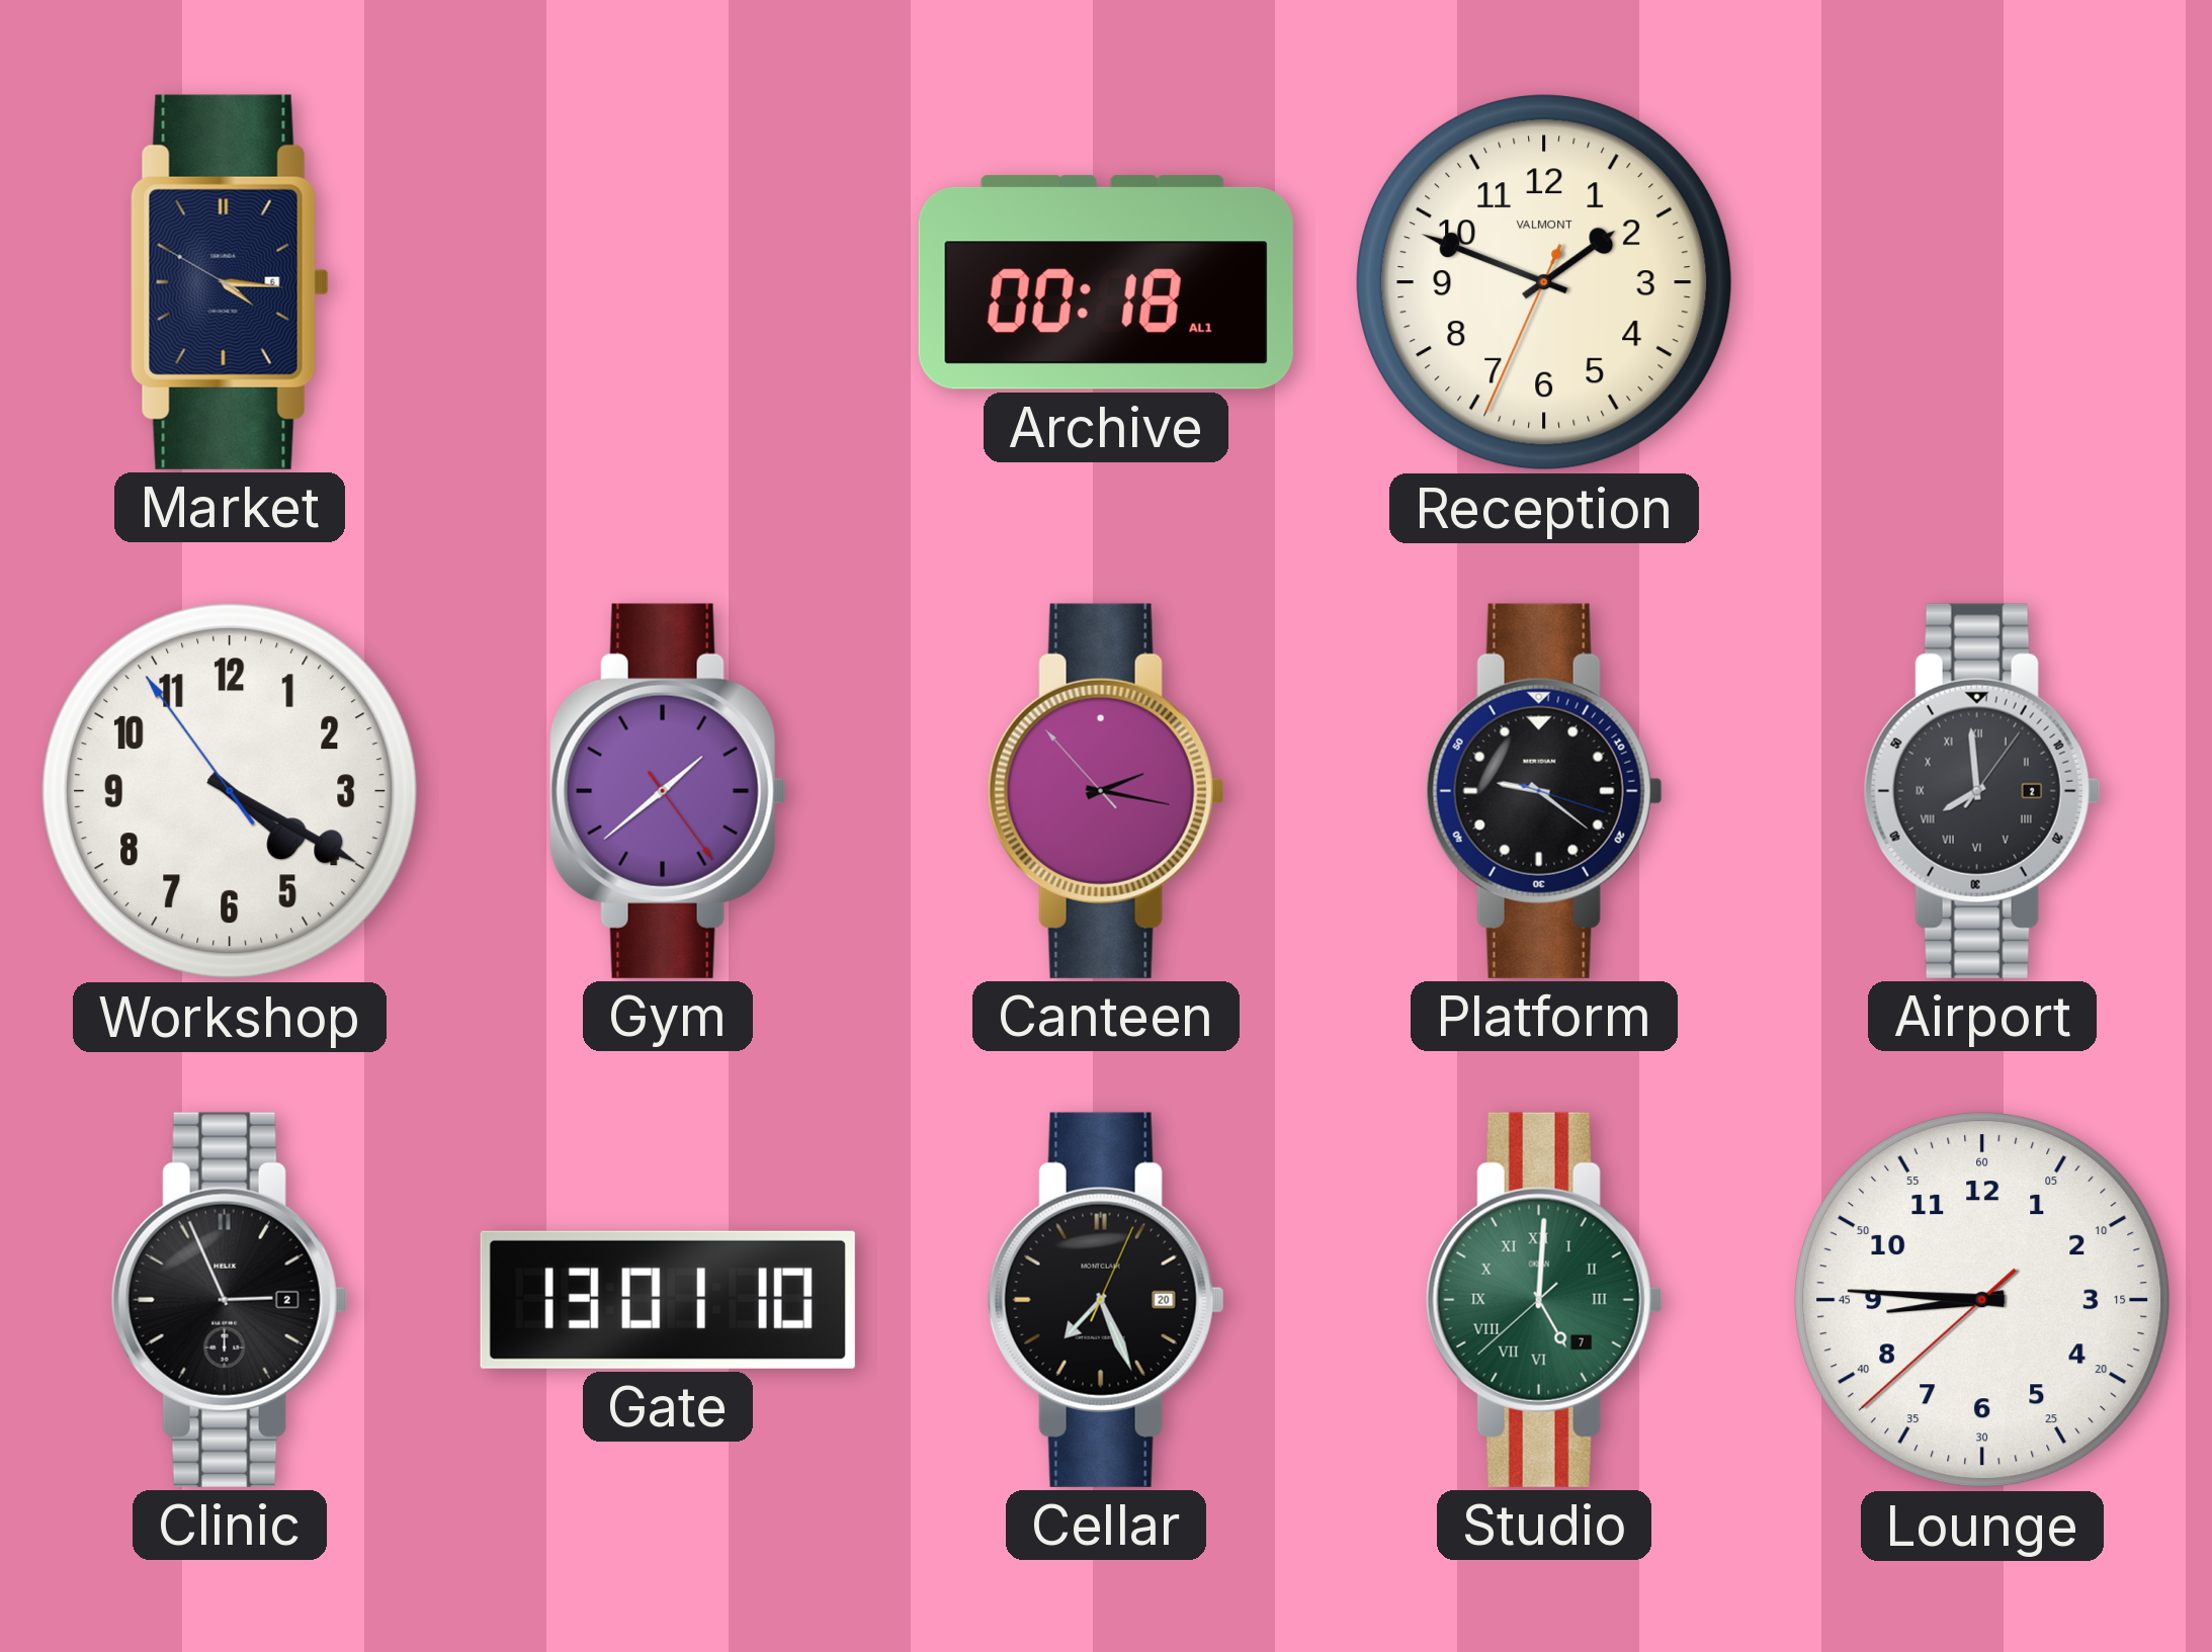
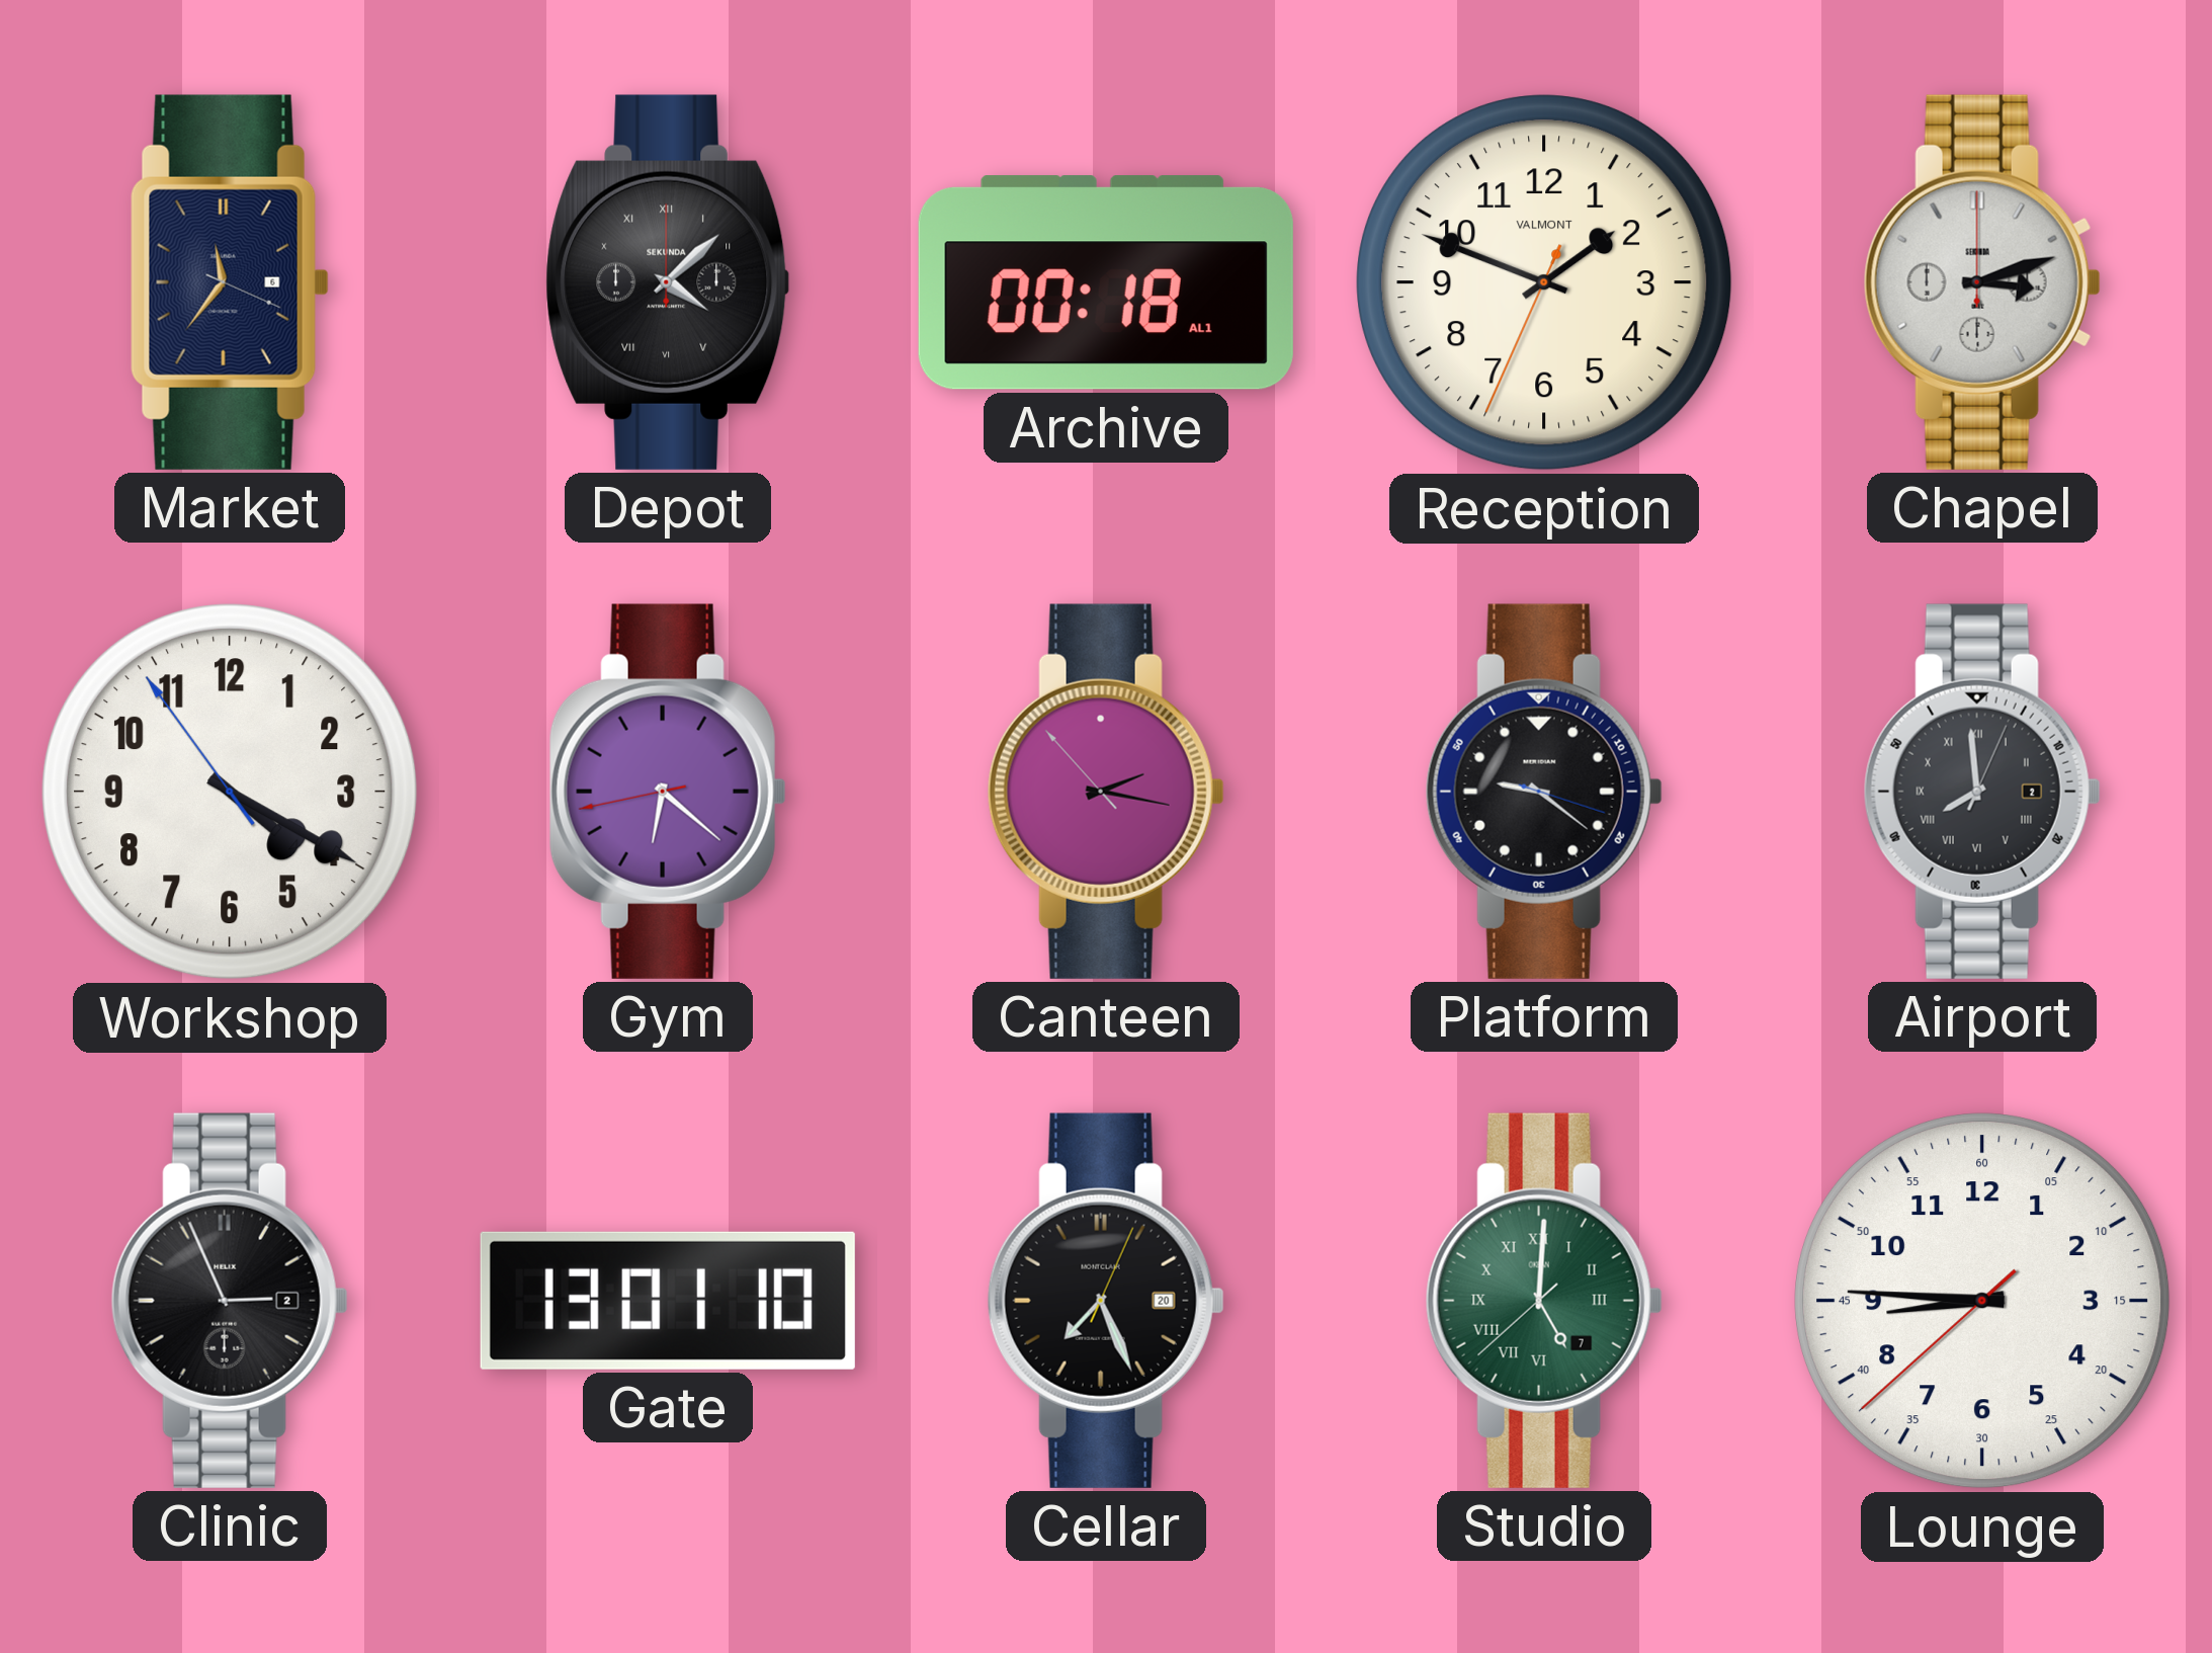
Market: 4:15 -> 11:36
Depot: none -> 4:08
Chapel: none -> 3:12
Gym: 1:38 -> 6:21
Airport: 7:59:06 -> 7:59:04
